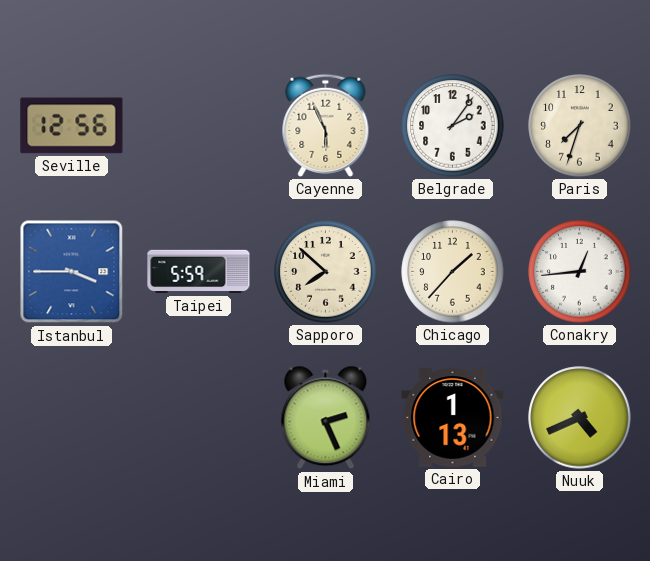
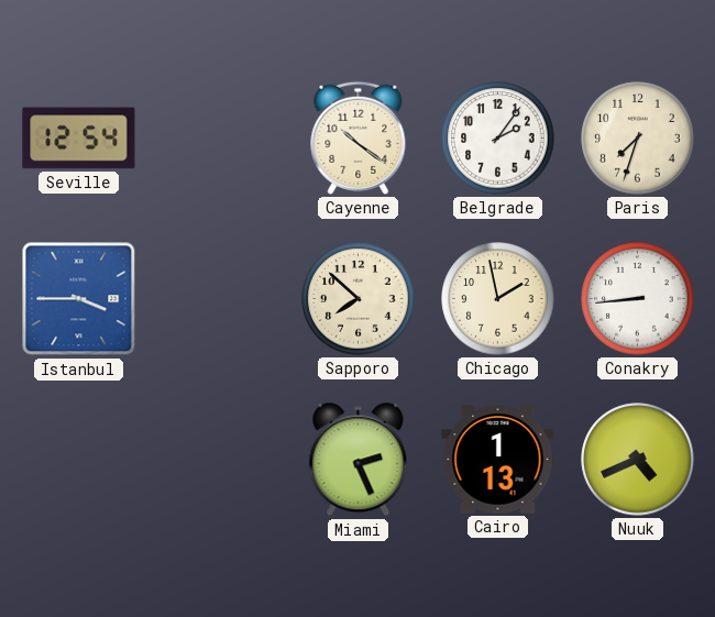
Seville: 12:56 -> 12:54
Cayenne: 5:56 -> 10:21
Taipei: 5:59 -> none
Chicago: 1:37 -> 1:58
Conakry: 12:44 -> 8:44
